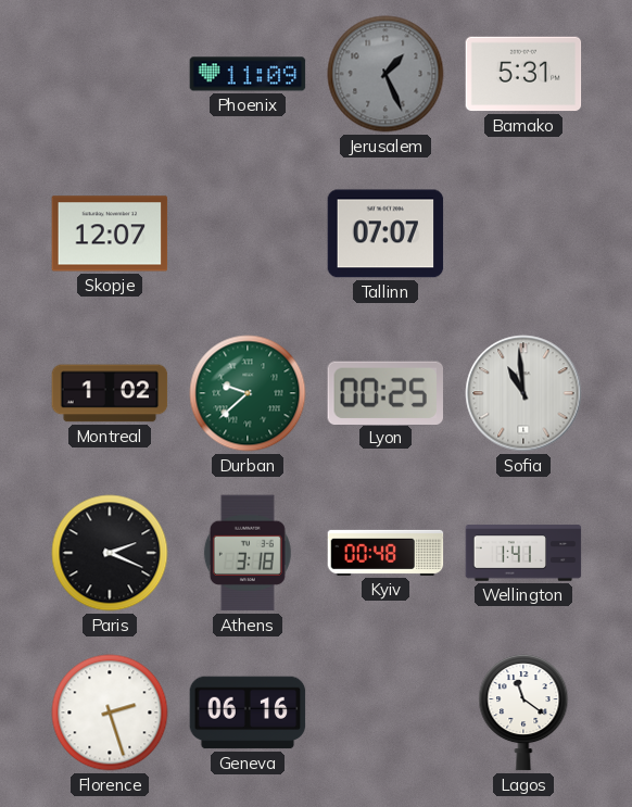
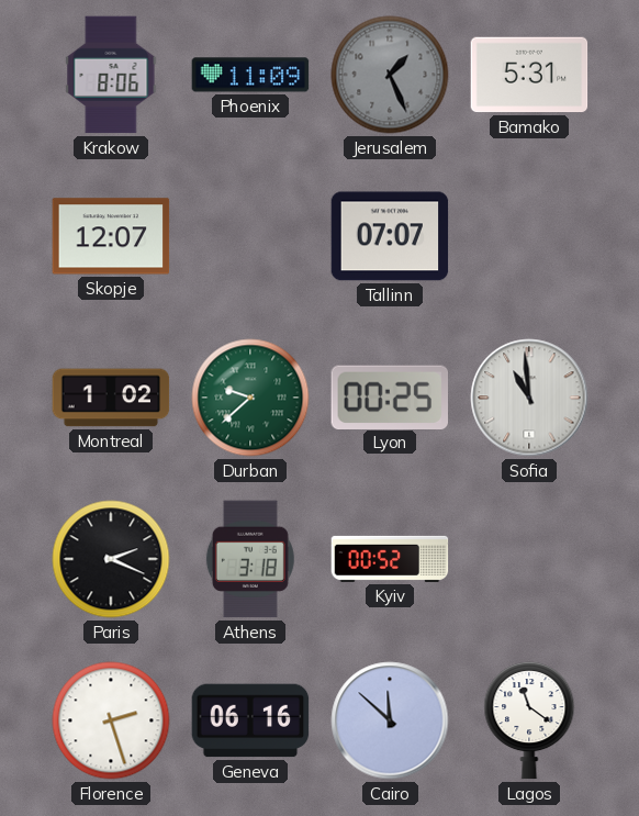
Krakow: none -> 8:06
Kyiv: 00:48 -> 00:52
Wellington: 1:41 -> none
Cairo: none -> 11:52
